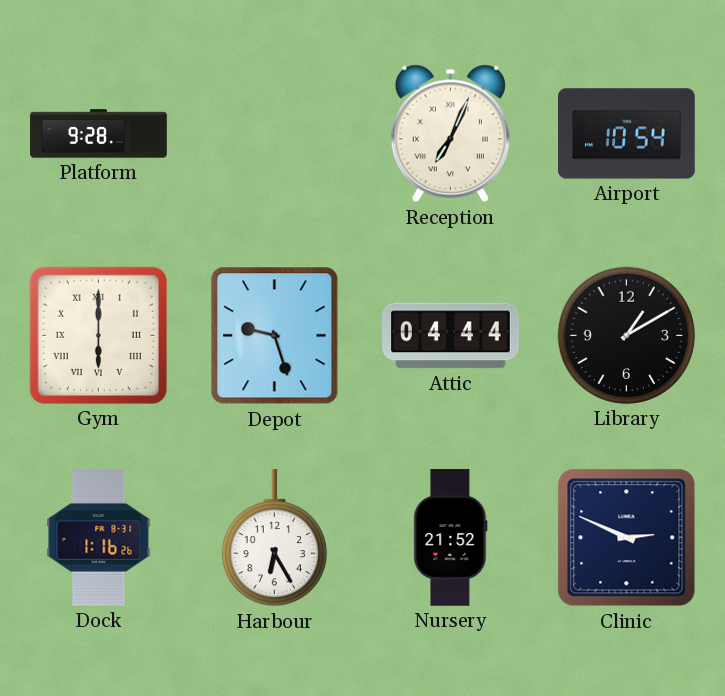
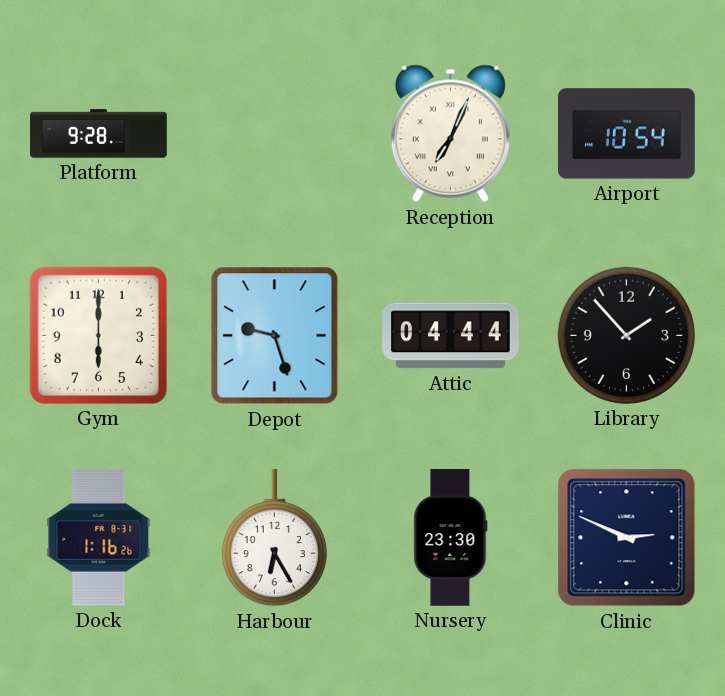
Gym numerals: Roman -> Arabic
Library: 1:10 -> 1:53
Nursery: 21:52 -> 23:30
